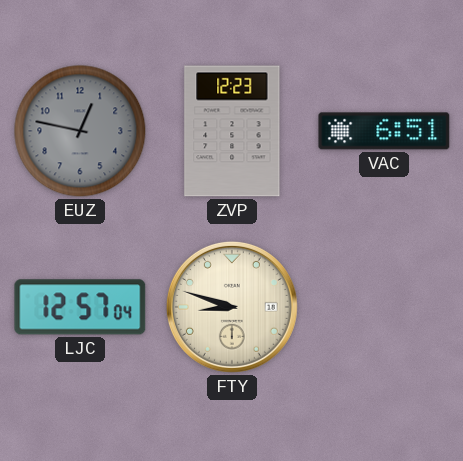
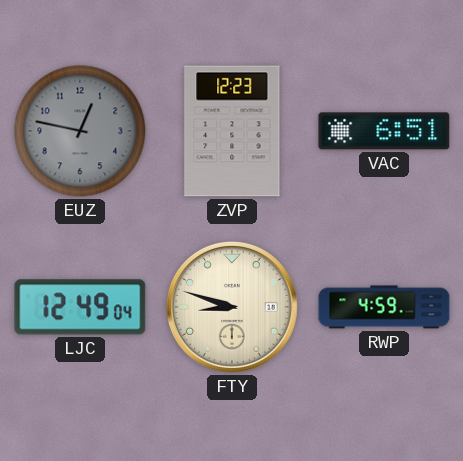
LJC: 12:57 -> 12:49
RWP: none -> 4:59
